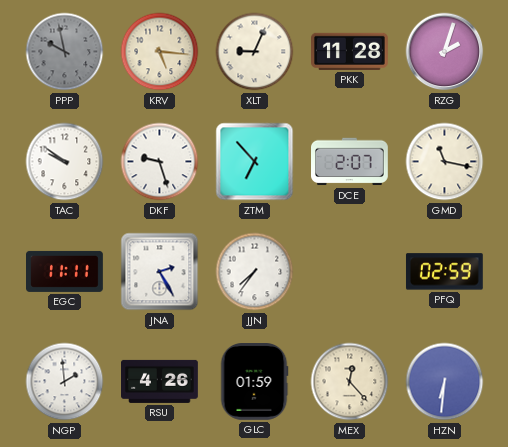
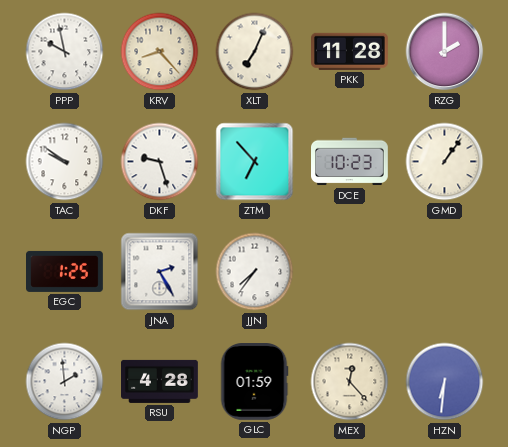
PPP dial: grey -> white
KRV: 5:16 -> 8:23
XLT: 9:04 -> 7:04
RZG: 2:03 -> 2:00
DCE: 2:07 -> 10:23
GMD: 11:17 -> 1:06
EGC: 11:11 -> 1:25
PFQ: 02:59 -> none
RSU: 4:26 -> 4:28
